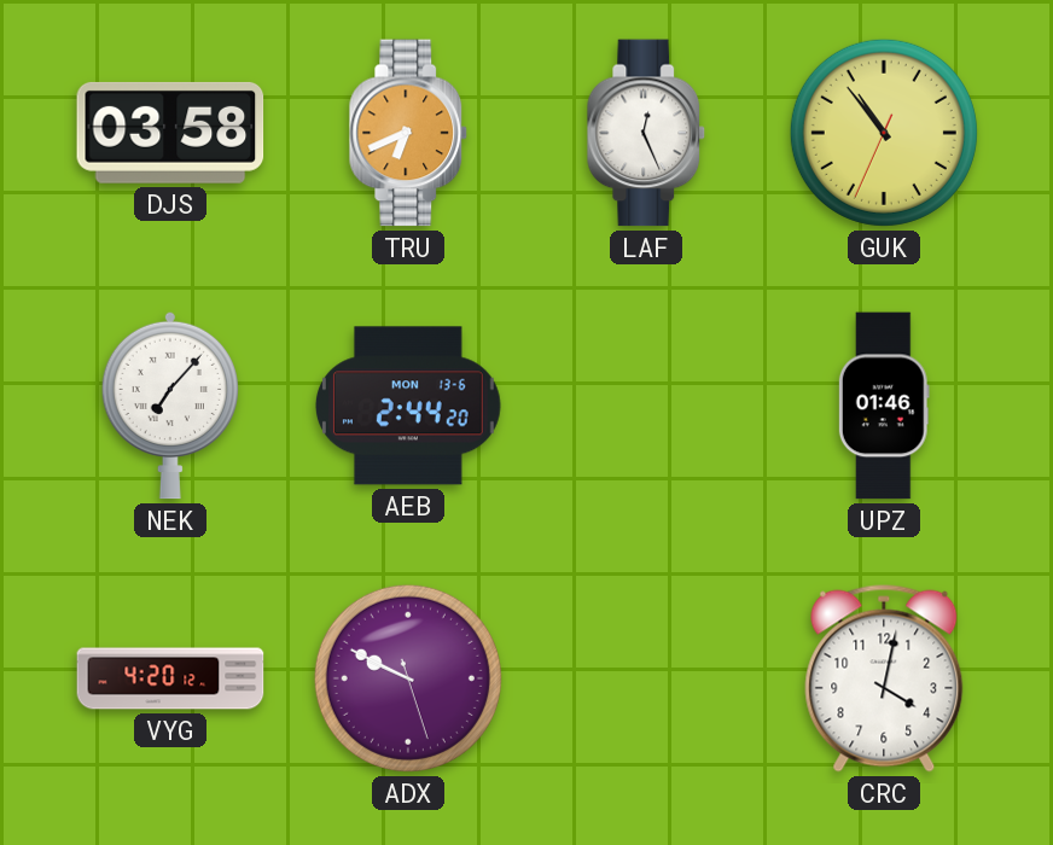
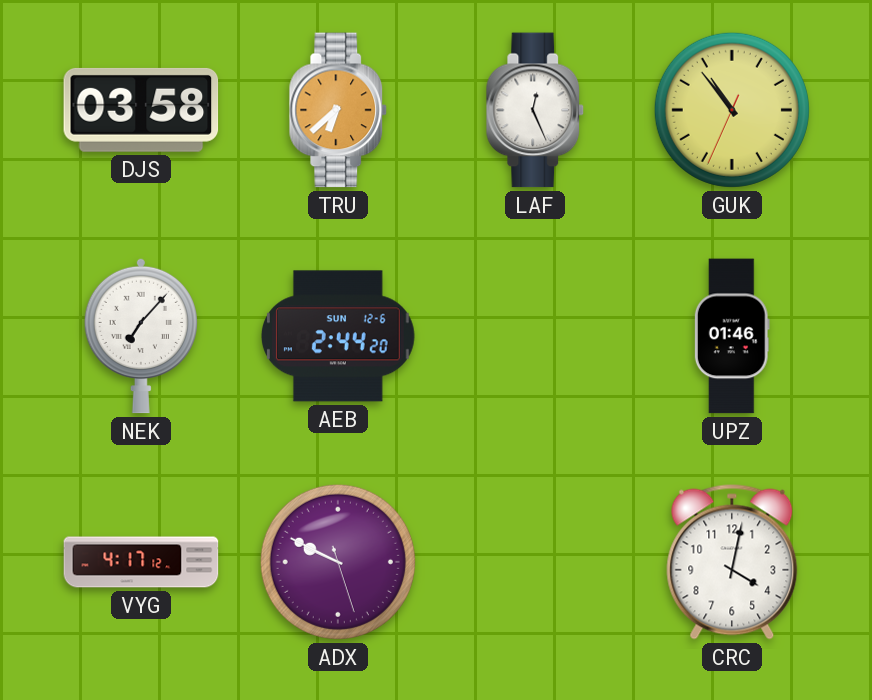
TRU: 6:41 -> 6:38
AEB date: MON 13-6 -> SUN 12-6
VYG: 4:20 -> 4:17
